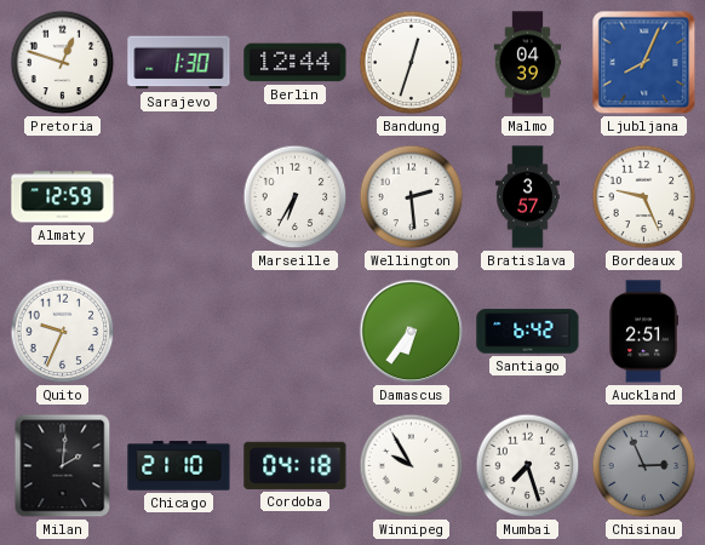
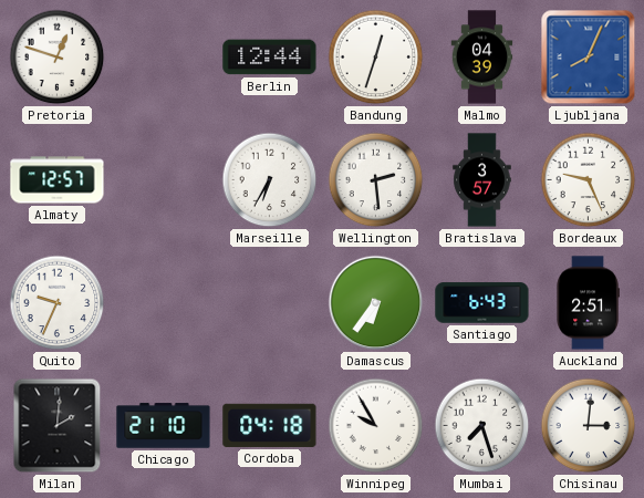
Sarajevo: 1:30 -> none
Almaty: 12:59 -> 12:57
Santiago: 6:42 -> 6:43
Chisinau: 2:56 -> 3:01
Chisinau dial: grey -> white
